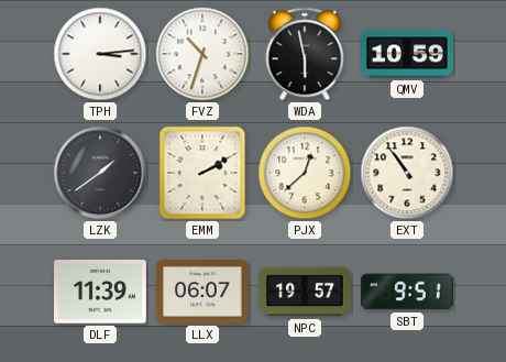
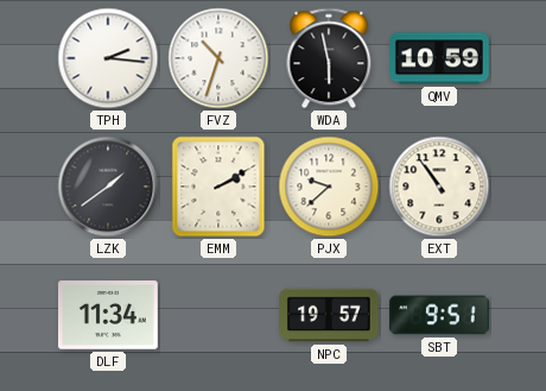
TPH: 3:14 -> 2:16
PJX: 12:38 -> 9:38
DLF: 11:39 -> 11:34
LLX: 06:07 -> none
